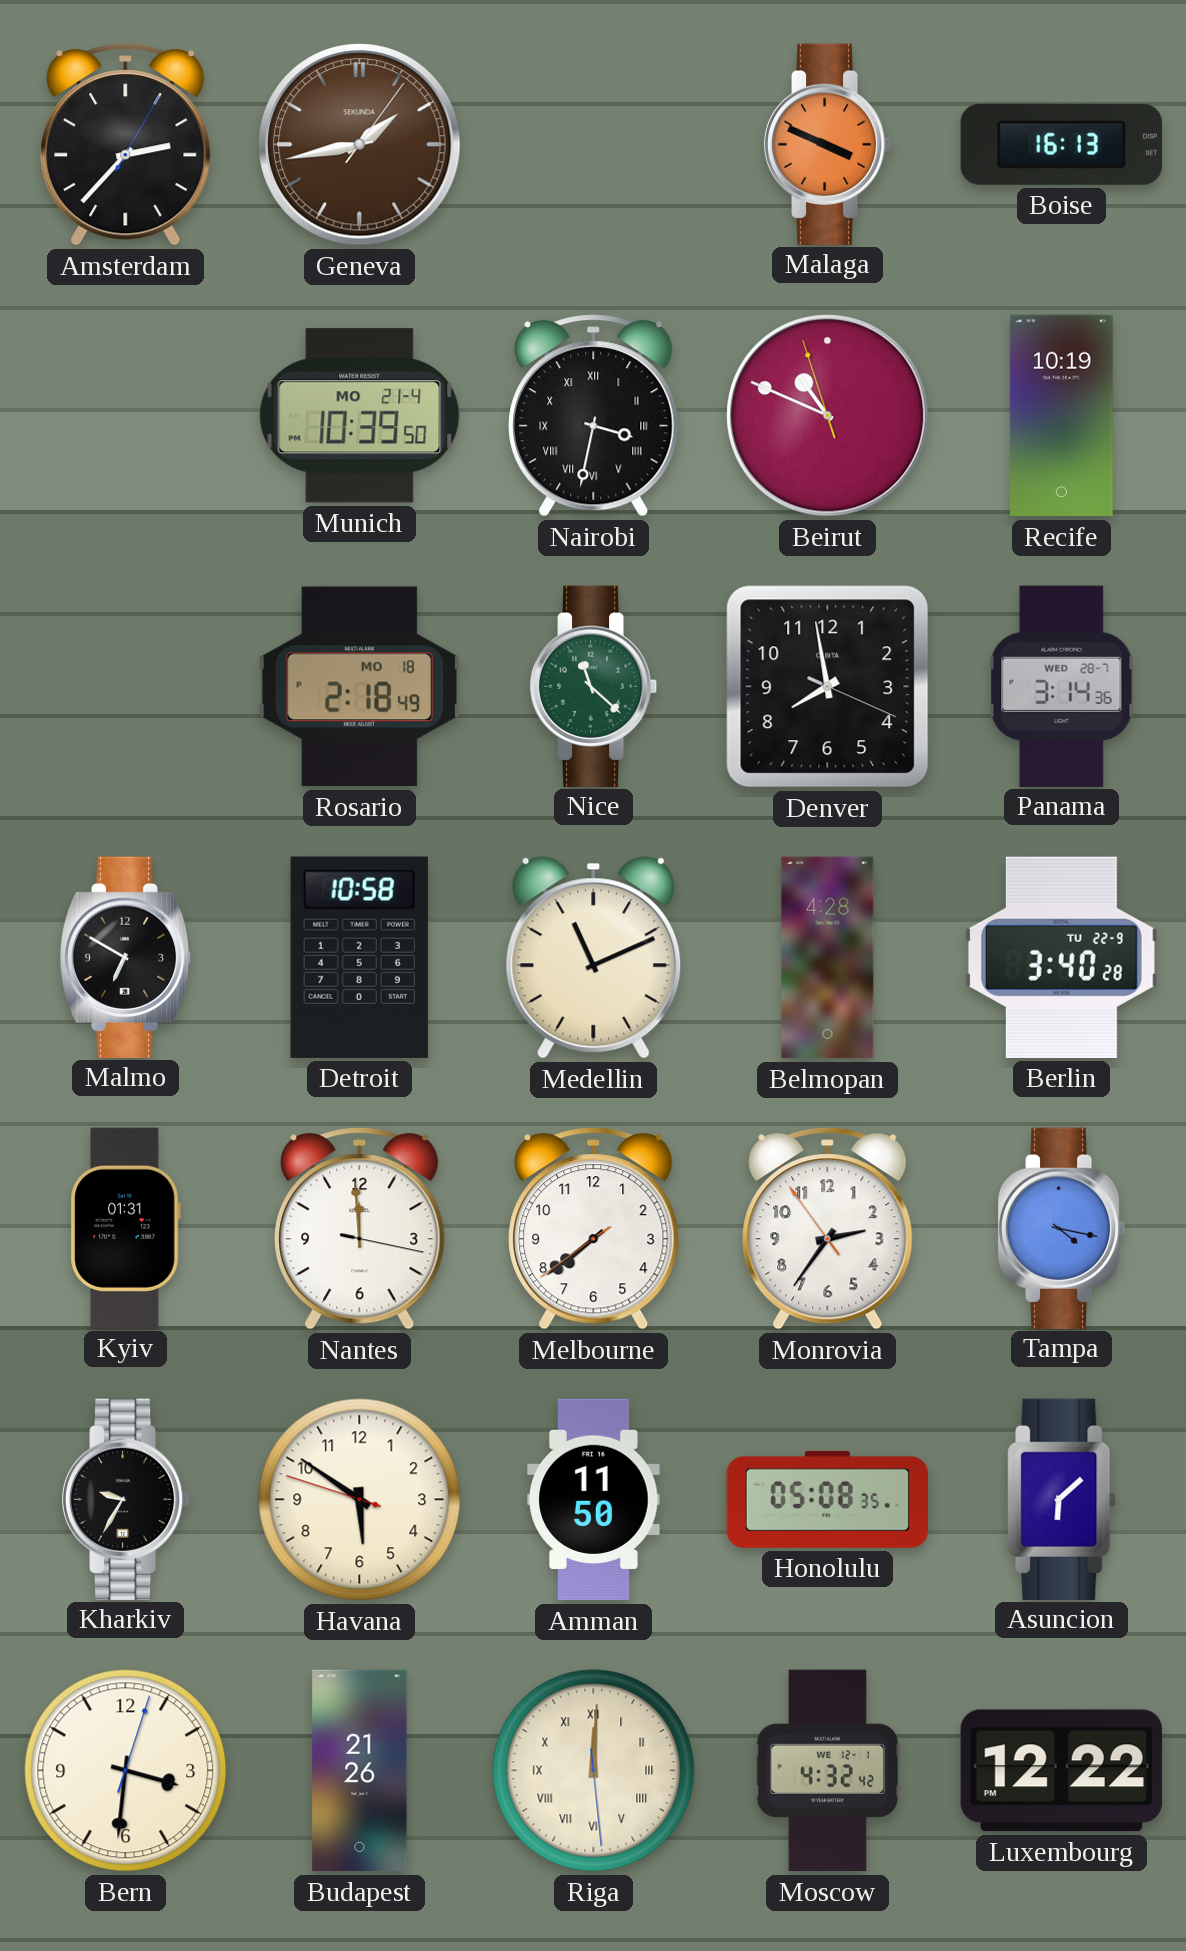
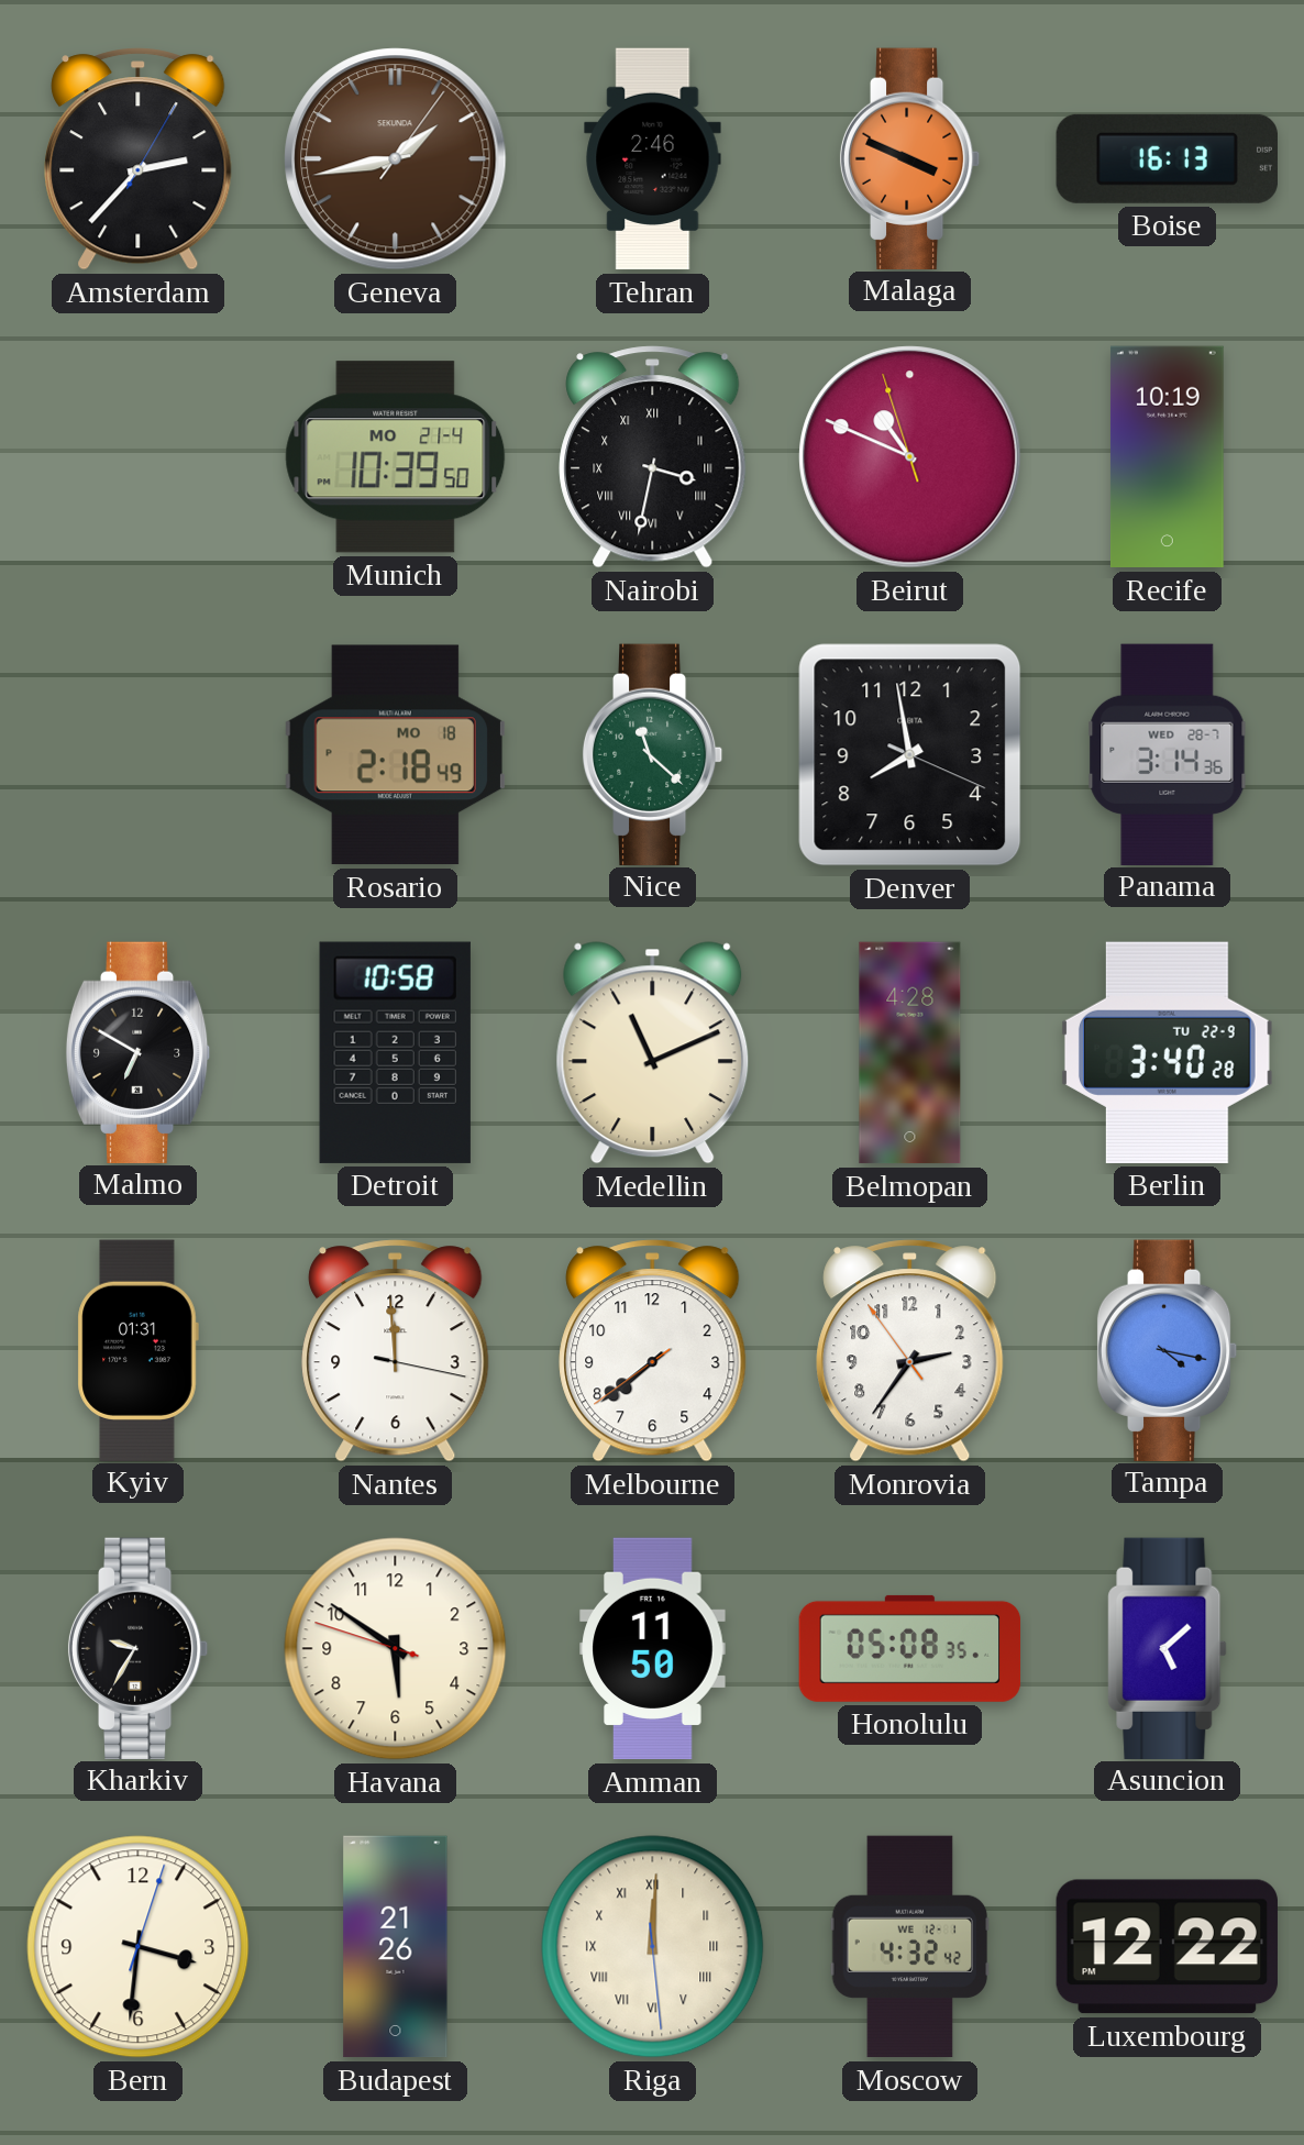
Tehran: none -> 2:46
Asuncion: 6:08 -> 5:08
